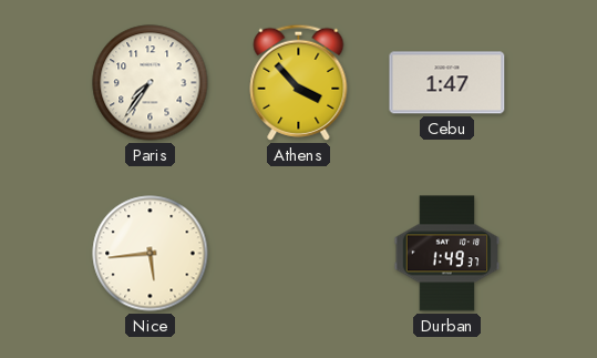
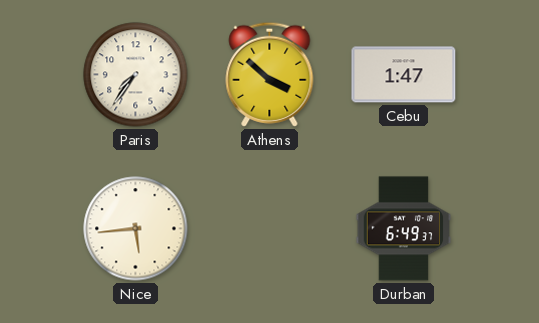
Athens: 3:53 -> 3:52
Durban: 1:49 -> 6:49
